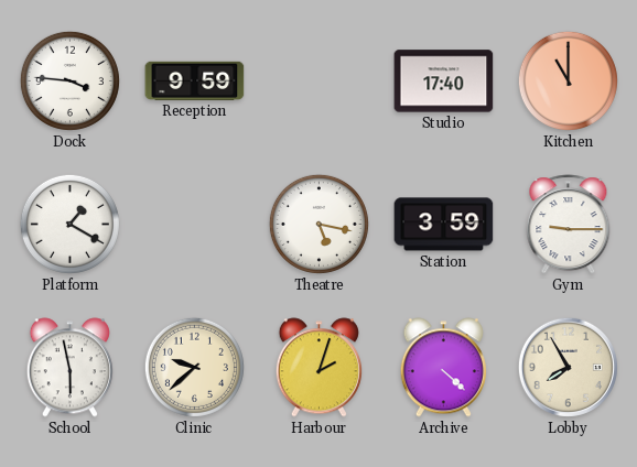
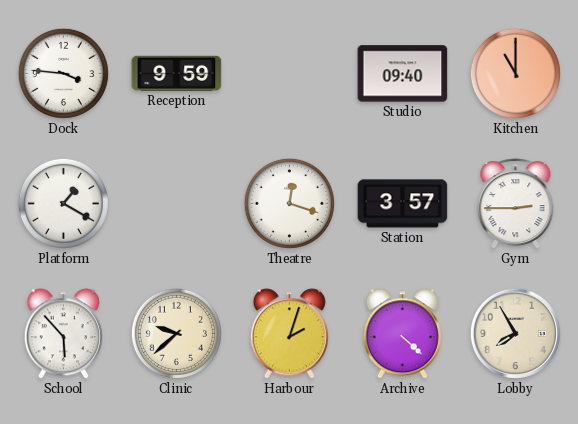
Studio: 17:40 -> 09:40
Theatre: 5:17 -> 12:18
Station: 3:59 -> 3:57
Gym: 9:15 -> 2:45
School: 5:58 -> 5:53
